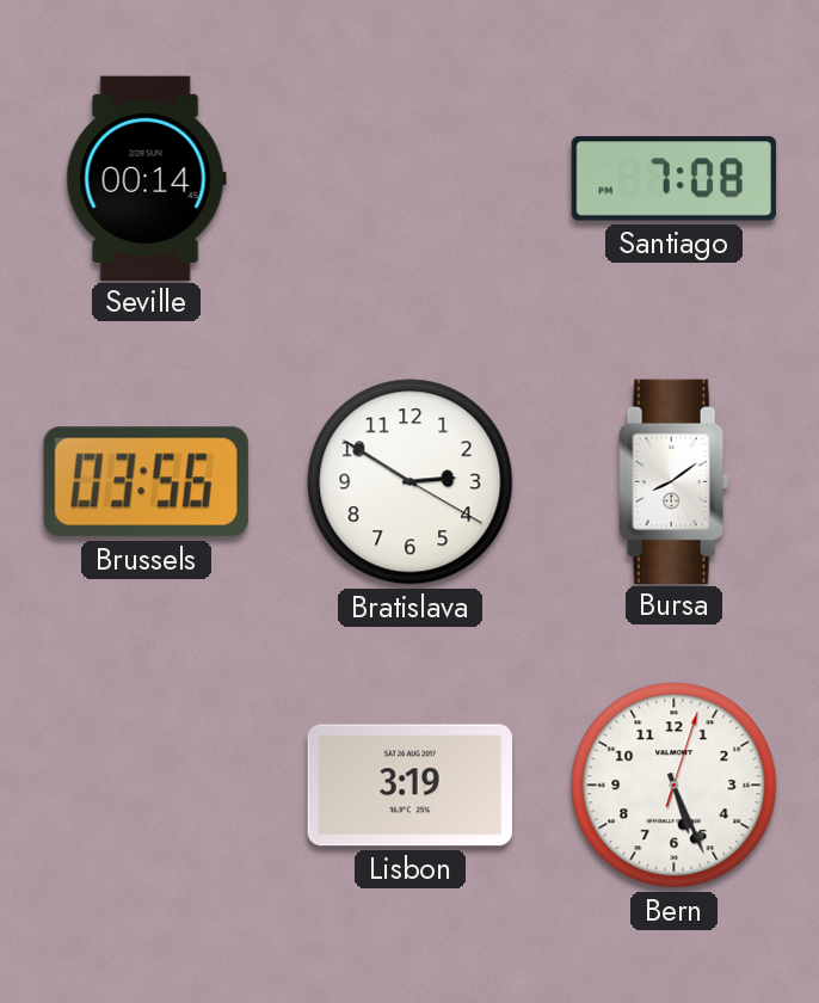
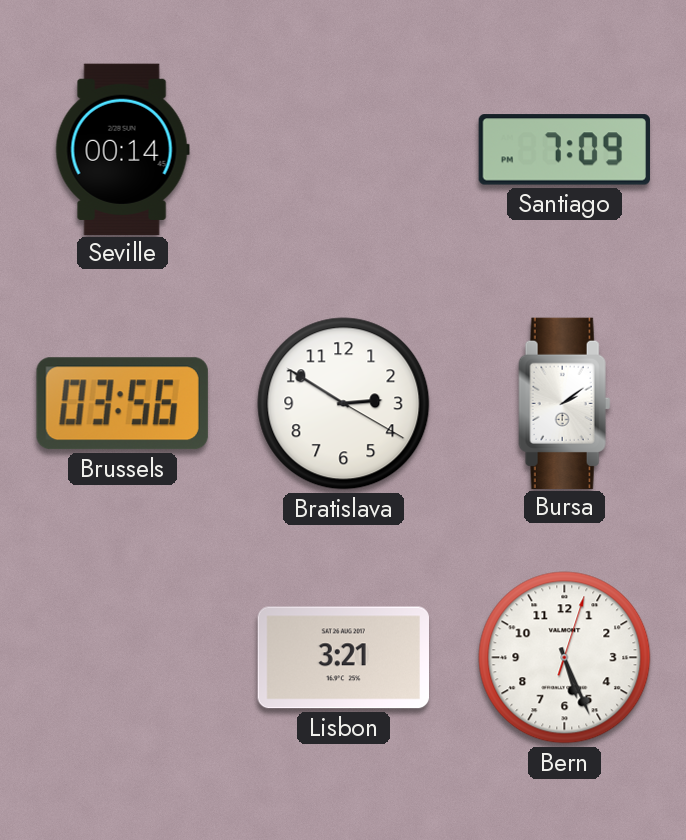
Santiago: 7:08 -> 7:09
Bursa: 8:09 -> 2:09
Lisbon: 3:19 -> 3:21
